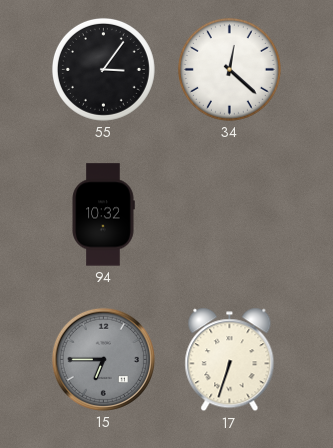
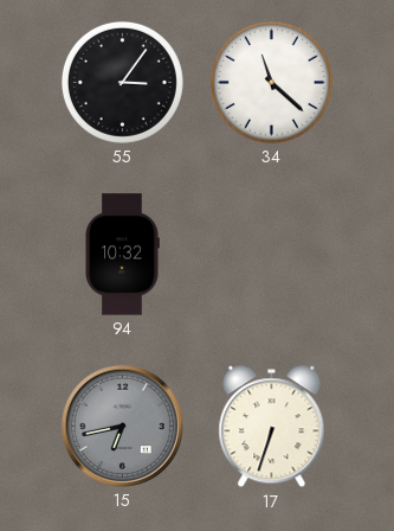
34: 12:22 -> 11:22
15: 6:45 -> 6:43
